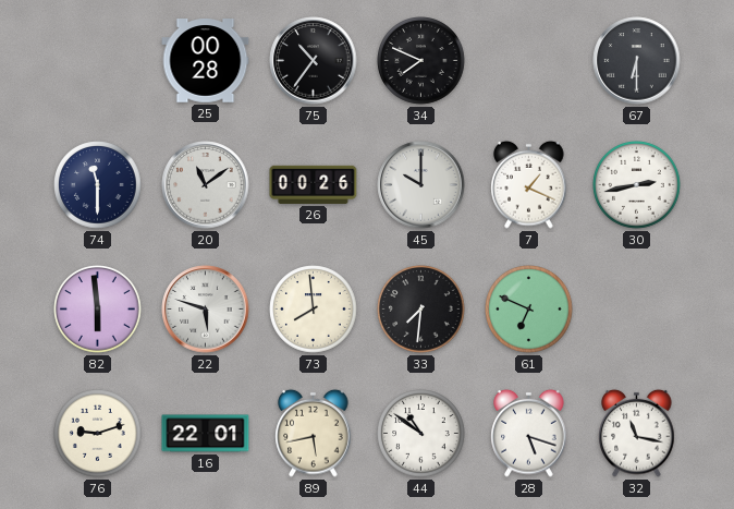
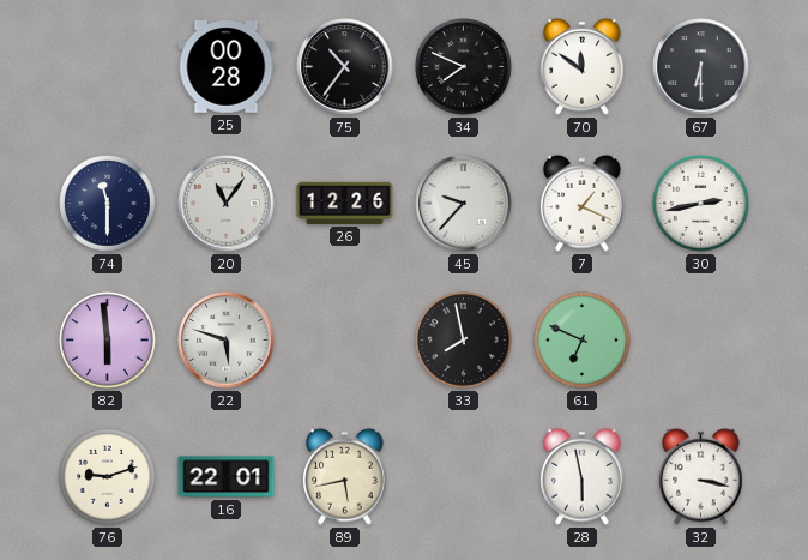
70: none -> 11:51
20: 11:09 -> 11:06
26: 00:26 -> 12:26
45: 10:00 -> 9:37
73: 7:59 -> none
33: 7:31 -> 7:58
44: 10:51 -> none
28: 5:18 -> 5:58
32: 11:17 -> 3:17
